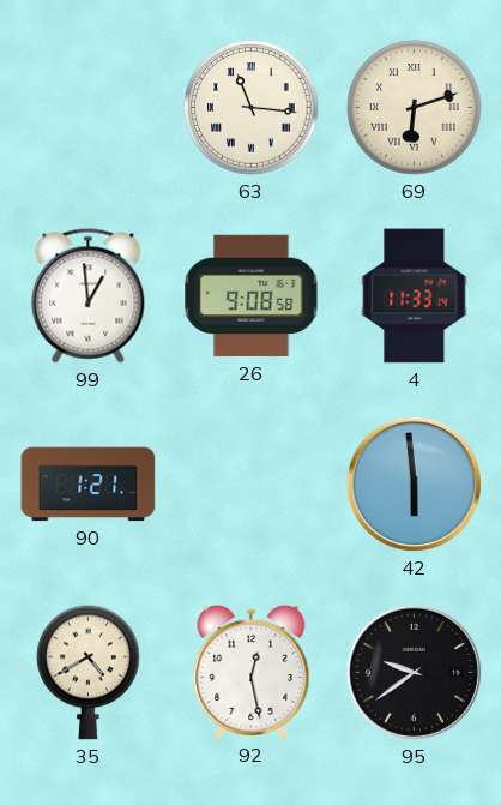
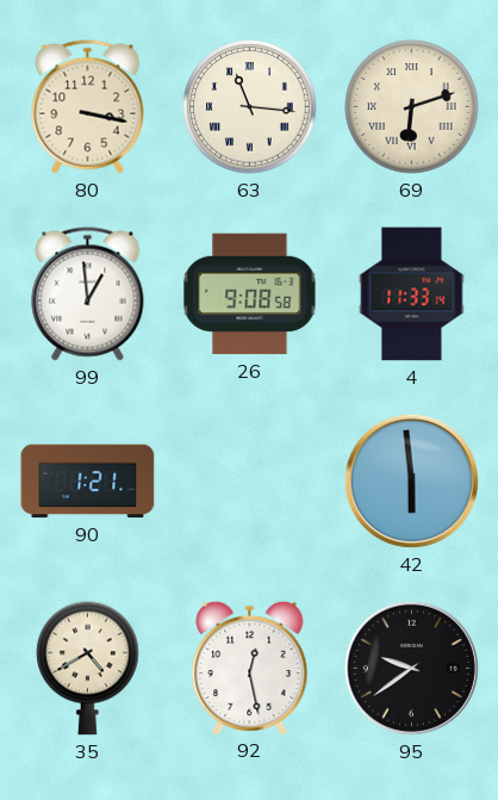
80: none -> 3:17
